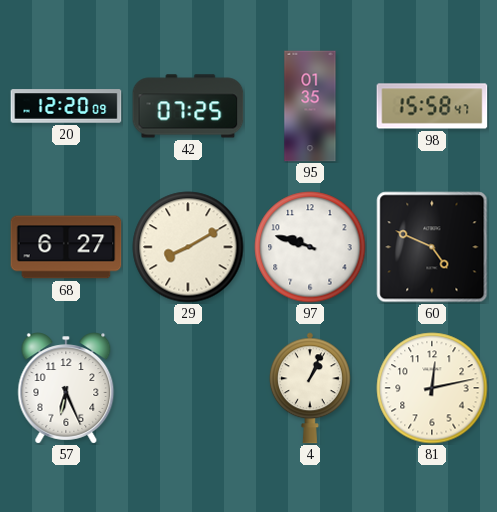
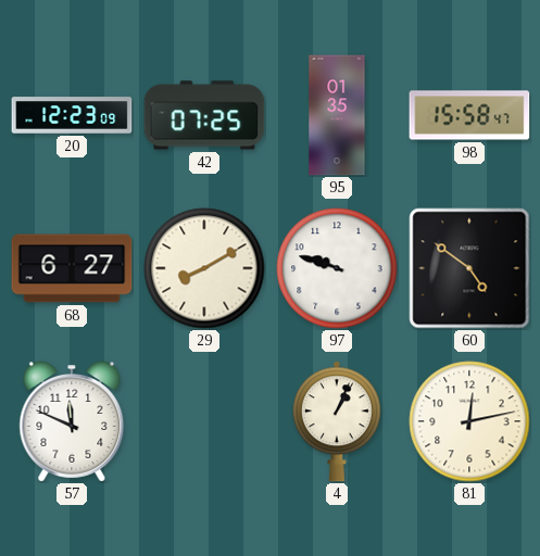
20: 12:20 -> 12:23
60: 4:49 -> 4:51
57: 6:26 -> 11:49
